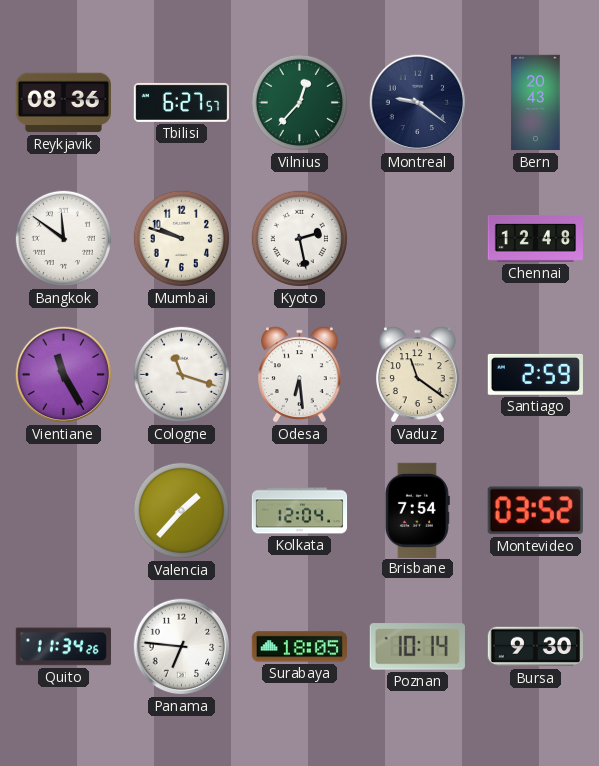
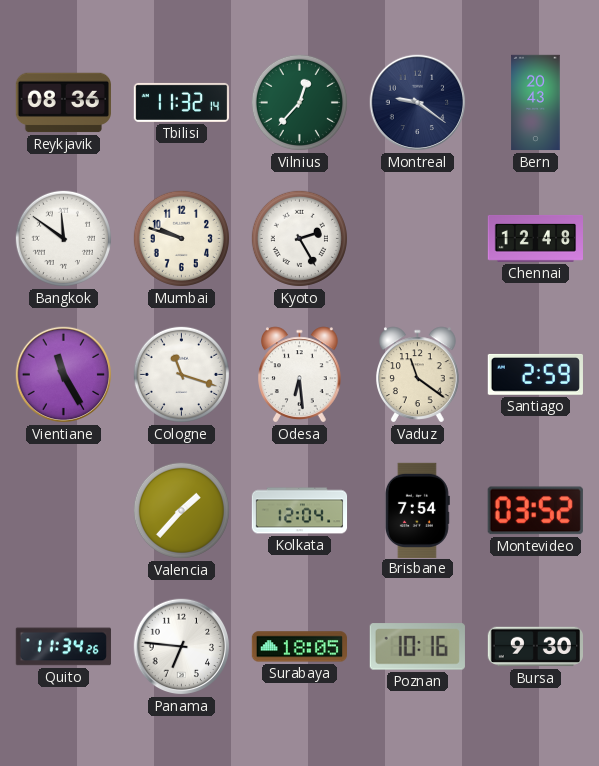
Tbilisi: 6:27 -> 11:32
Kyoto: 2:28 -> 2:25
Poznan: 10:14 -> 10:16
